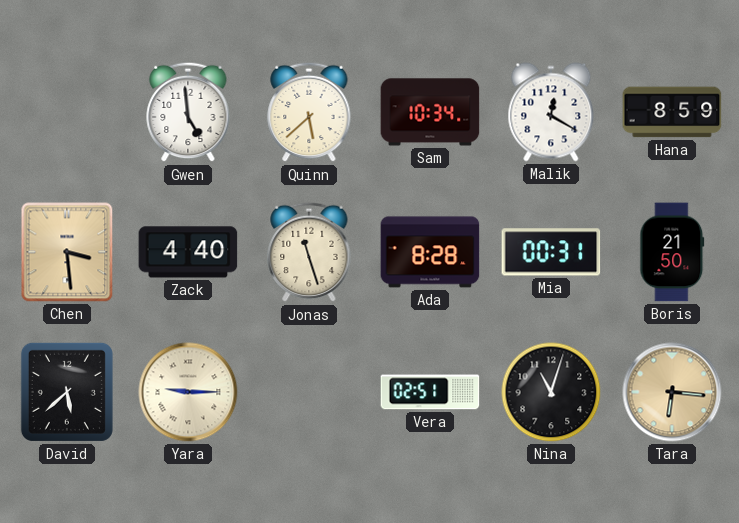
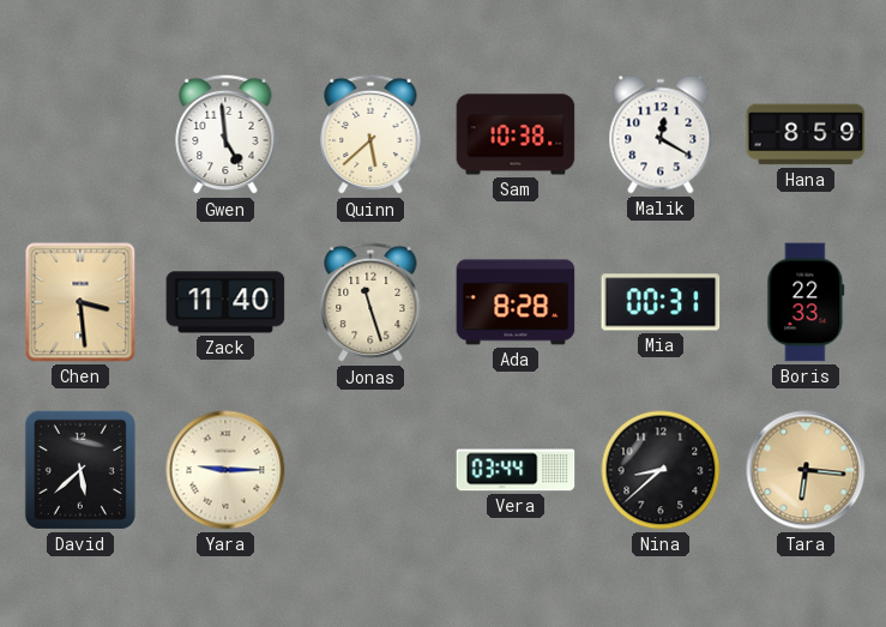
Sam: 10:34 -> 10:38
Zack: 4:40 -> 11:40
Boris: 21:50 -> 22:33
Vera: 02:51 -> 03:44
Nina: 11:03 -> 8:38
